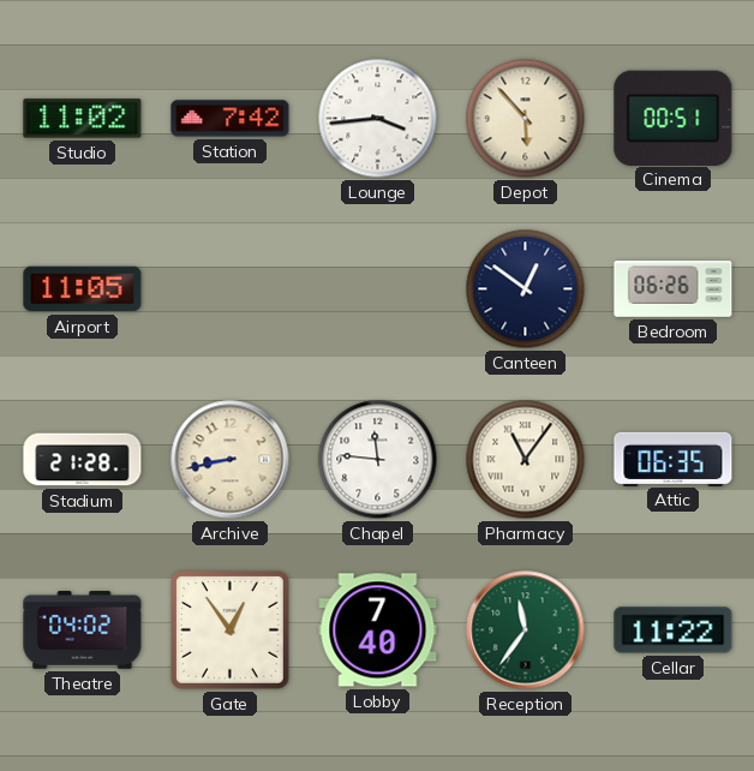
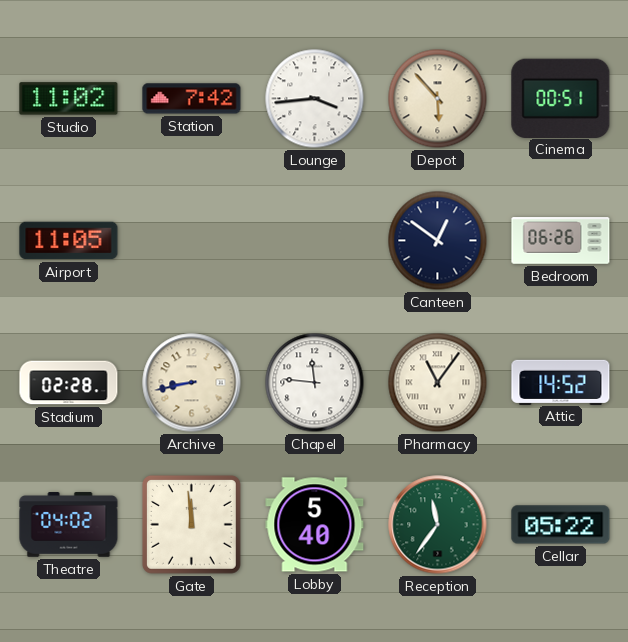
Stadium: 21:28 -> 02:28
Attic: 06:35 -> 14:52
Gate: 12:54 -> 11:59
Lobby: 7:40 -> 5:40
Cellar: 11:22 -> 05:22
